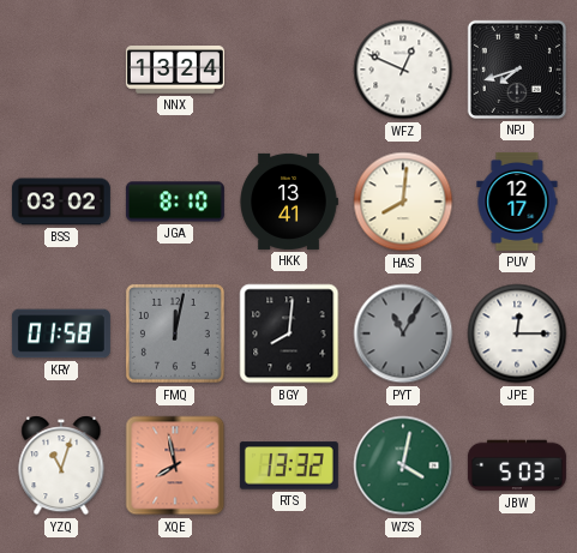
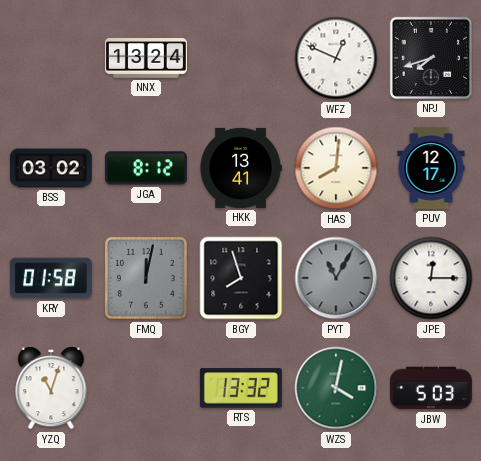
JGA: 8:10 -> 8:12
BGY: 8:01 -> 7:57
XQE: 7:58 -> none
